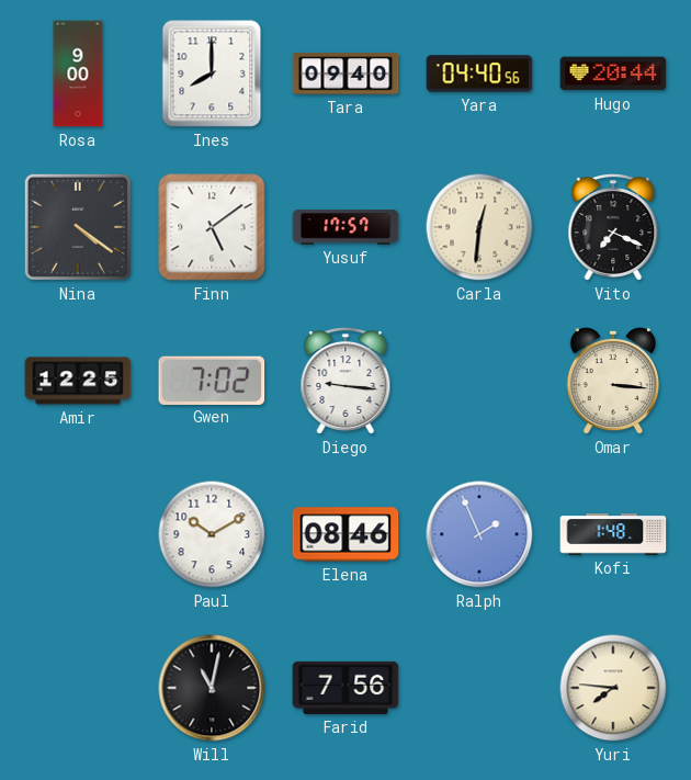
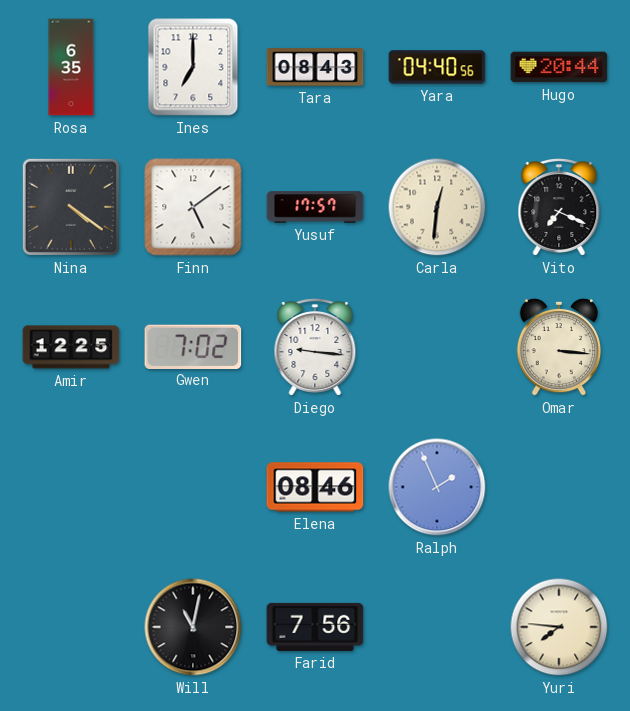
Rosa: 9:00 -> 6:35
Ines: 8:00 -> 7:00
Tara: 09:40 -> 08:43
Paul: 10:10 -> none
Kofi: 1:48 -> none
